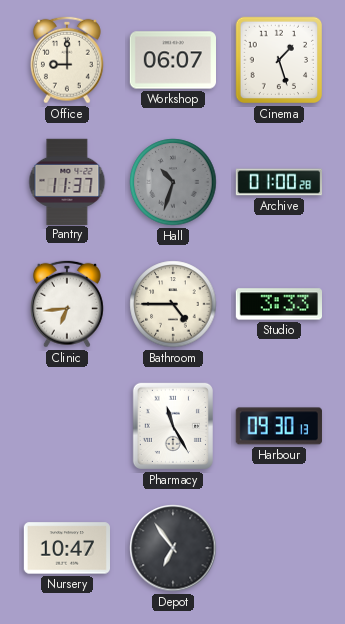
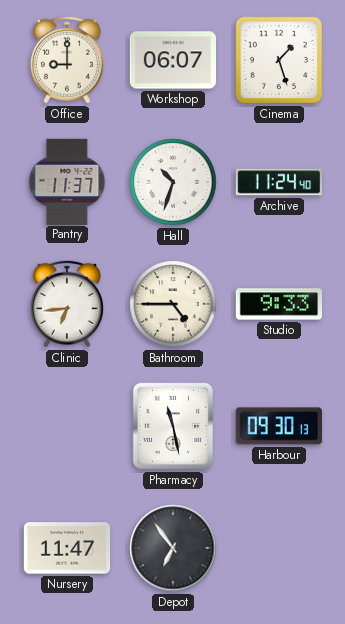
Hall dial: grey -> white
Archive: 01:00 -> 11:24
Studio: 3:33 -> 9:33
Pharmacy: 11:25 -> 11:28
Nursery: 10:47 -> 11:47
